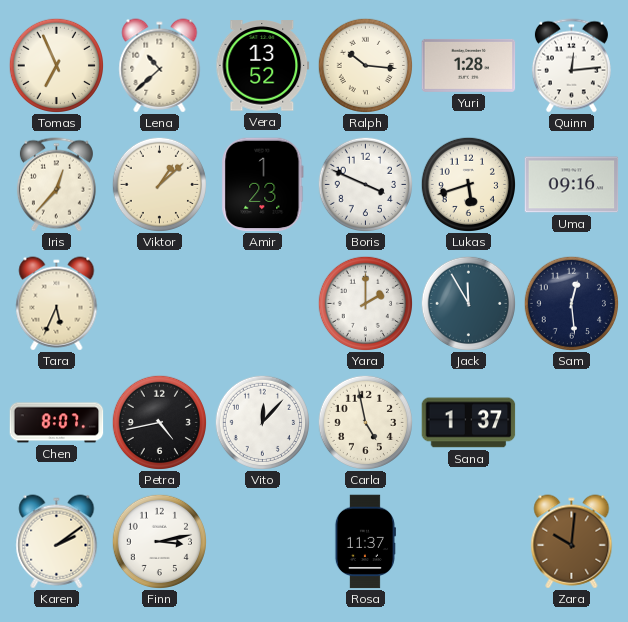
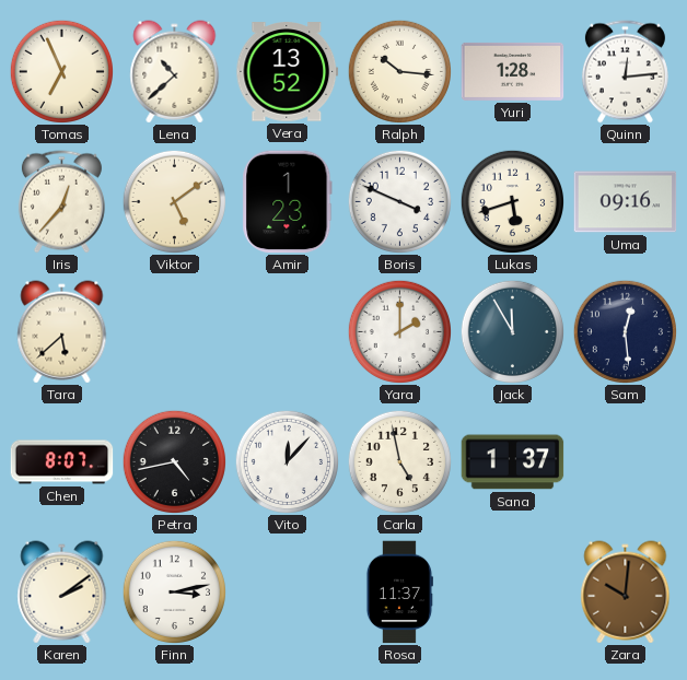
Viktor: 1:08 -> 5:09
Tara: 5:34 -> 5:38
